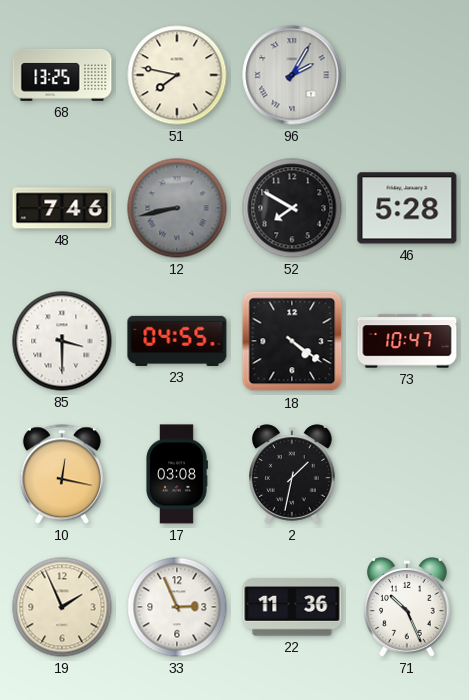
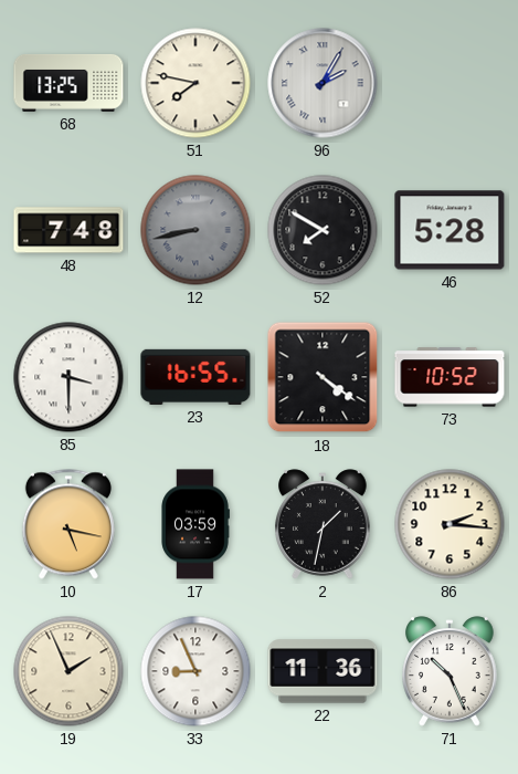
48: 7:46 -> 7:48
23: 04:55 -> 16:55
73: 10:47 -> 10:52
10: 12:17 -> 5:17
17: 03:08 -> 03:59
86: none -> 2:16
33: 2:56 -> 8:56
